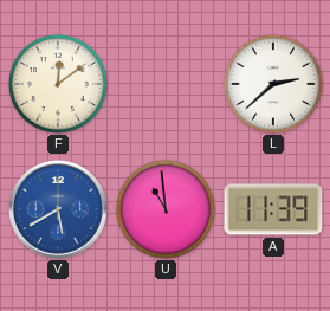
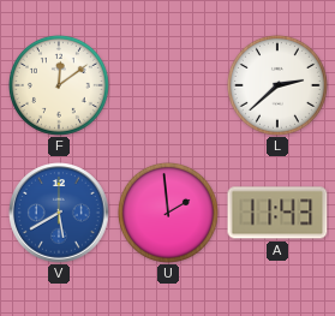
U: 10:59 -> 1:59
A: 11:39 -> 11:43
